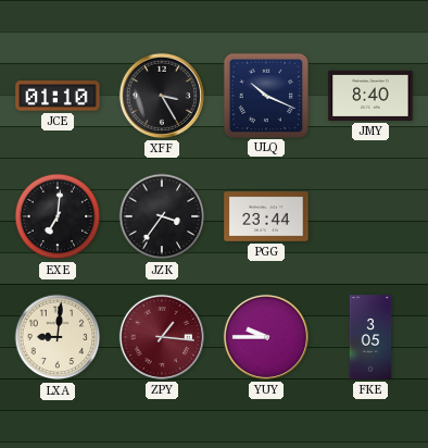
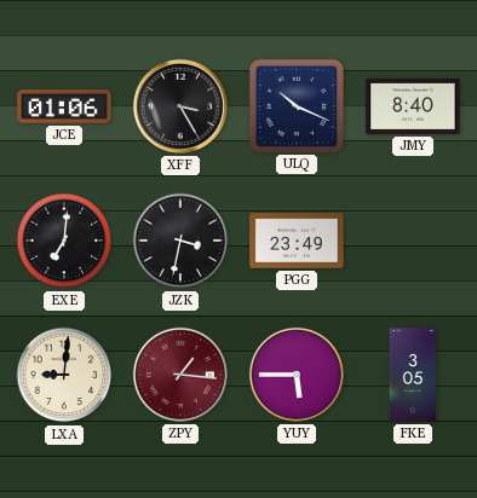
JCE: 01:10 -> 01:06
JZK: 3:36 -> 3:32
PGG: 23:44 -> 23:49
YUY: 9:45 -> 5:45
